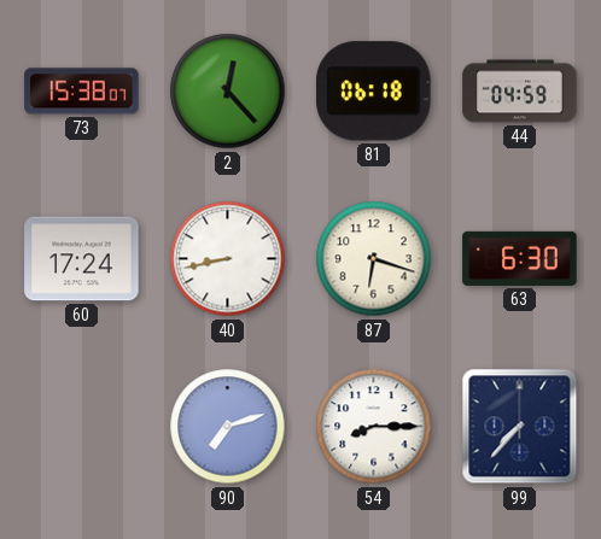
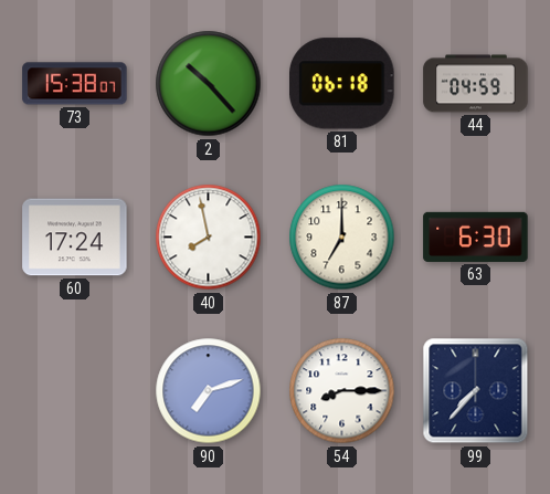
2: 12:23 -> 10:23
40: 8:43 -> 7:58
87: 6:18 -> 7:00
